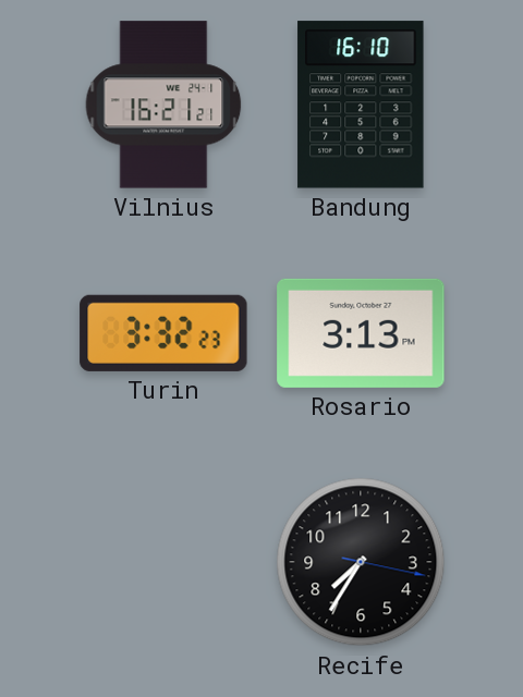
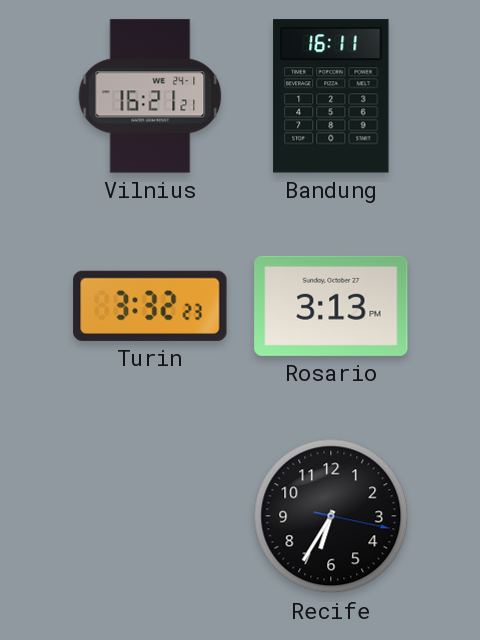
Bandung: 16:10 -> 16:11
Recife: 7:35 -> 6:35
